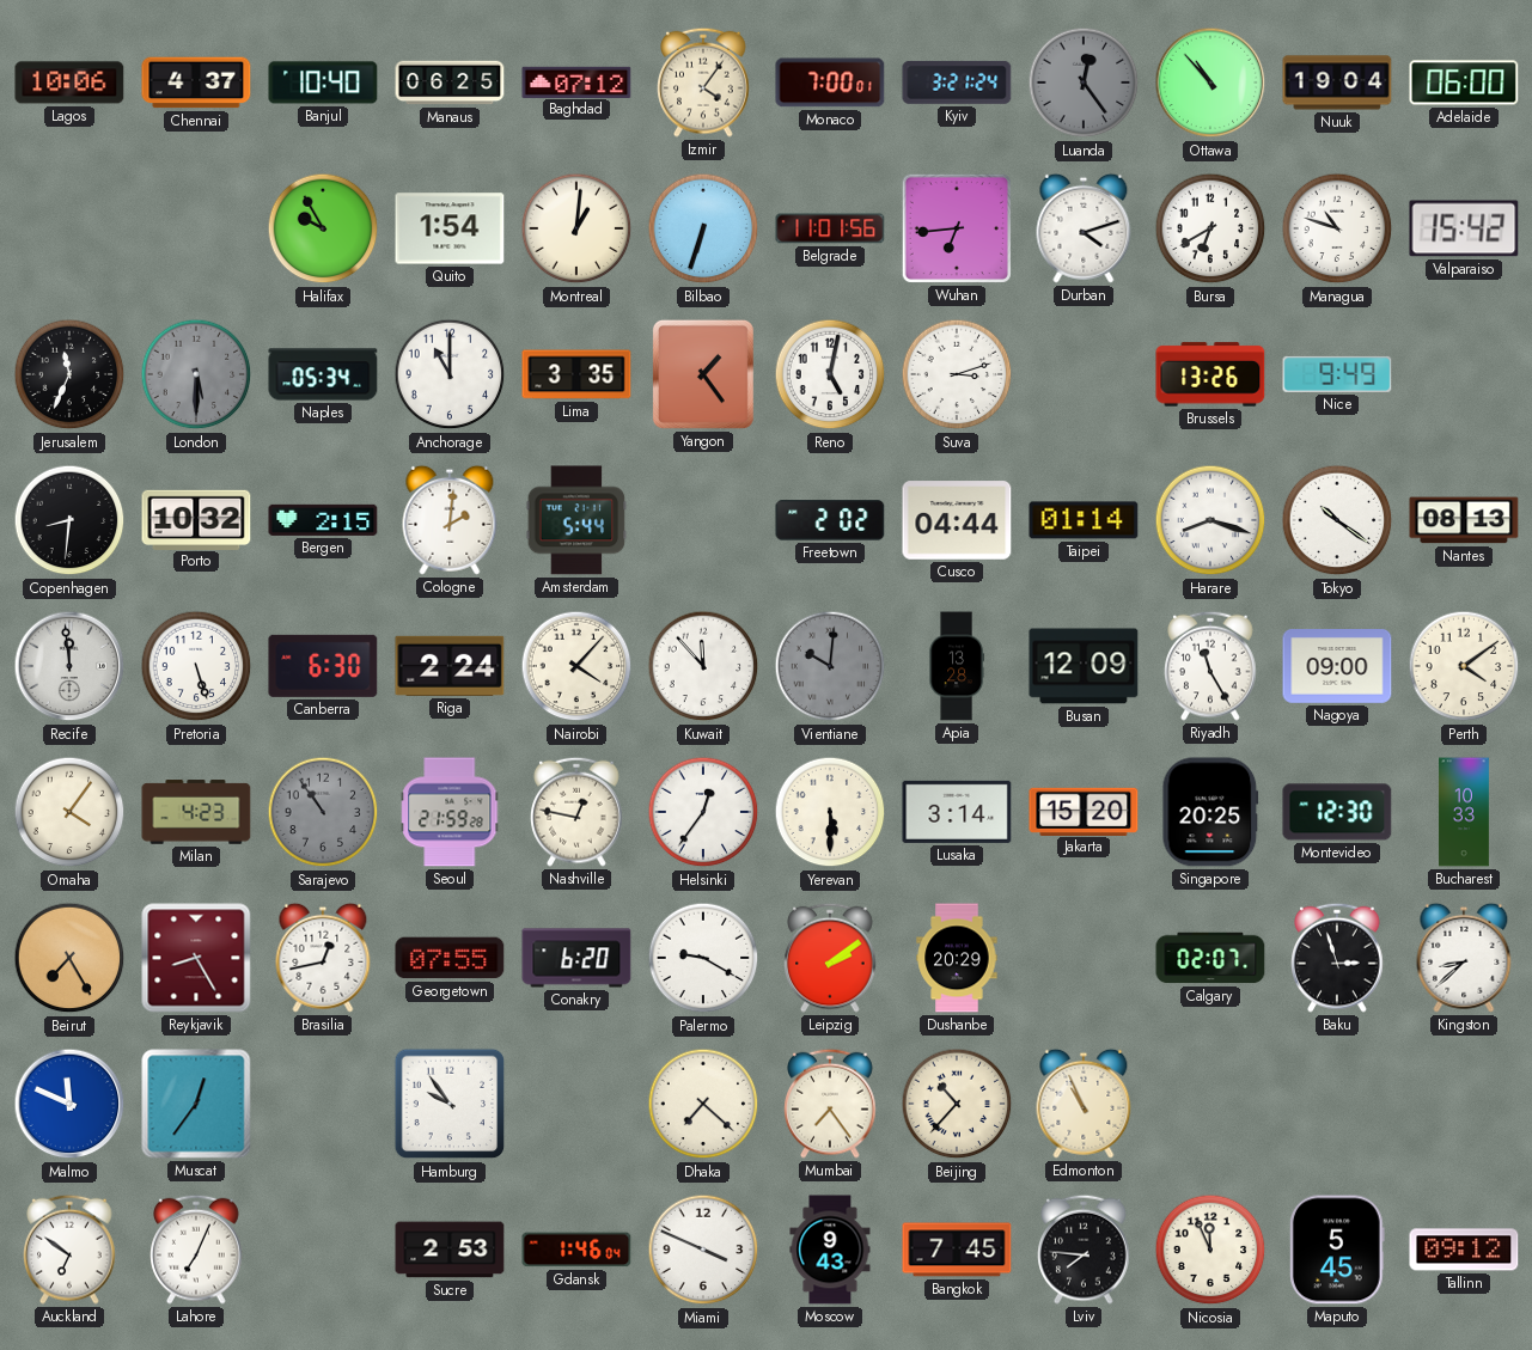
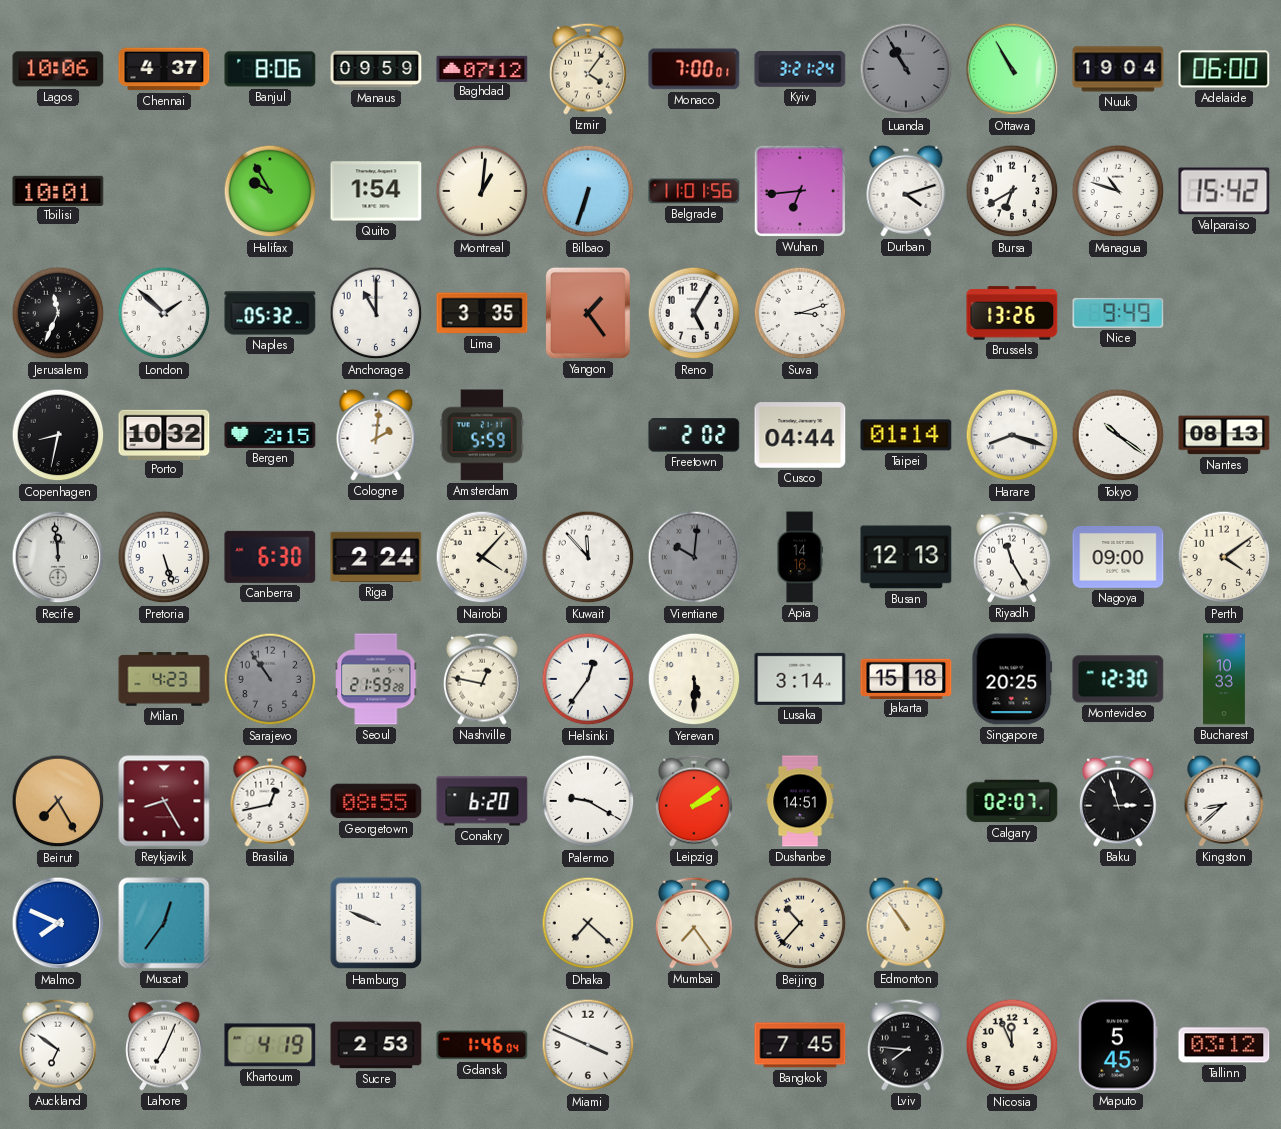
Banjul: 10:40 -> 8:06
Manaus: 06:25 -> 09:59
Luanda: 12:24 -> 10:55
Ottawa: 10:53 -> 10:55
Tbilisi: none -> 10:01
London: 5:30 -> 1:52
London dial: grey -> white
Naples: 05:34 -> 05:32
Reno: 5:02 -> 5:05
Copenhagen: 8:31 -> 8:32
Amsterdam: 5:44 -> 5:59
Apia: 13:28 -> 14:16
Busan: 12:09 -> 12:13
Omaha: 4:06 -> none
Jakarta: 15:20 -> 15:18
Georgetown: 07:55 -> 08:55
Dushanbe: 20:29 -> 14:51
Malmo: 11:49 -> 7:49
Hamburg: 9:54 -> 9:49
Edmonton: 10:56 -> 10:54
Khartoum: none -> 4:19
Moscow: 9:43 -> none
Tallinn: 09:12 -> 03:12
